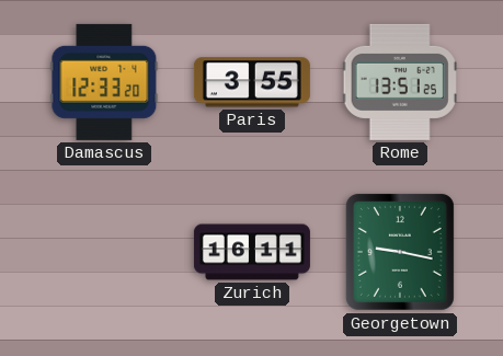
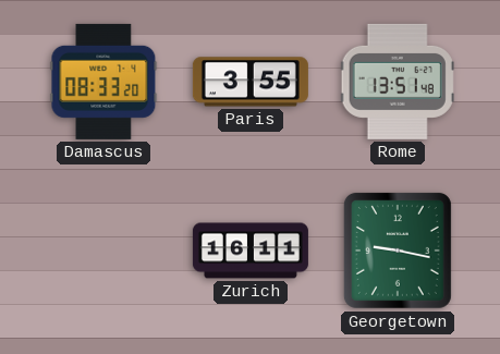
Damascus: 12:33 -> 08:33
Rome: 13:51:25 -> 13:51:48
